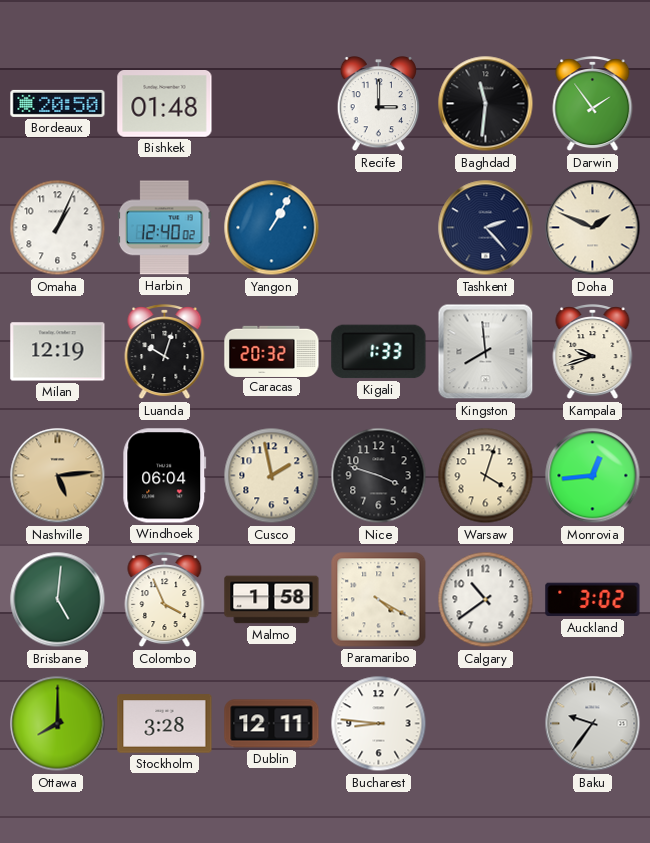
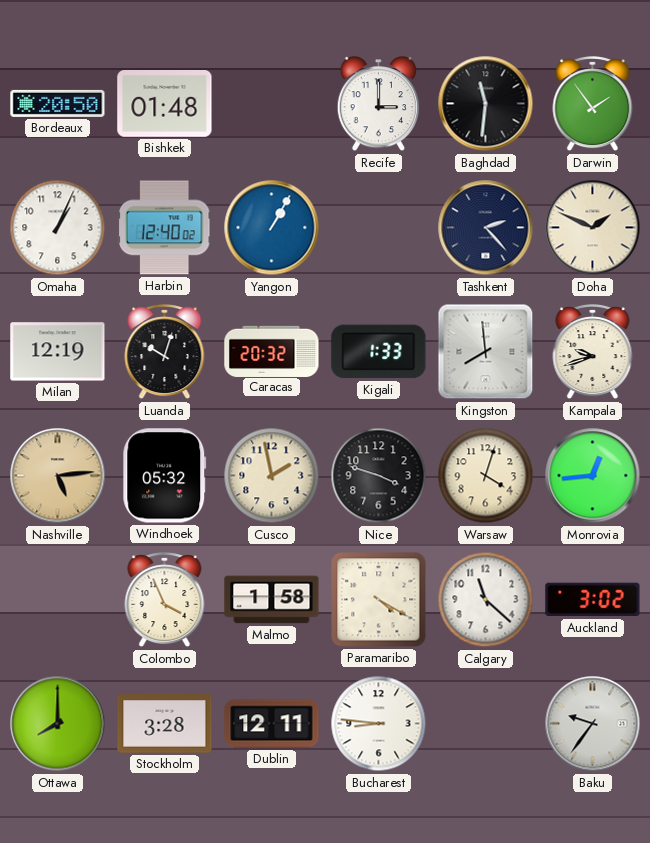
Windhoek: 06:04 -> 05:32
Brisbane: 5:01 -> none
Calgary: 10:39 -> 11:22
